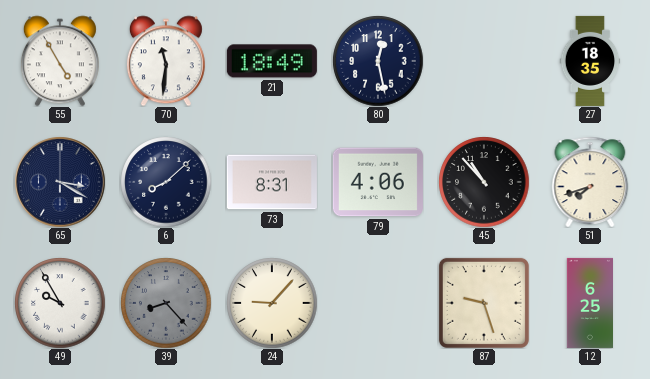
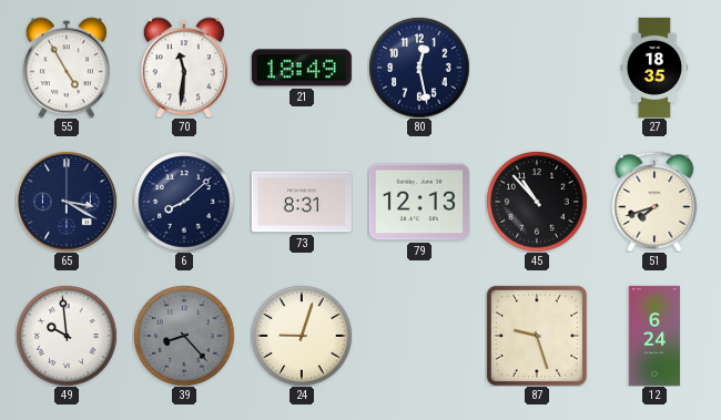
79: 4:06 -> 12:13
49: 9:55 -> 9:59
24: 9:07 -> 9:03
12: 6:25 -> 6:24
